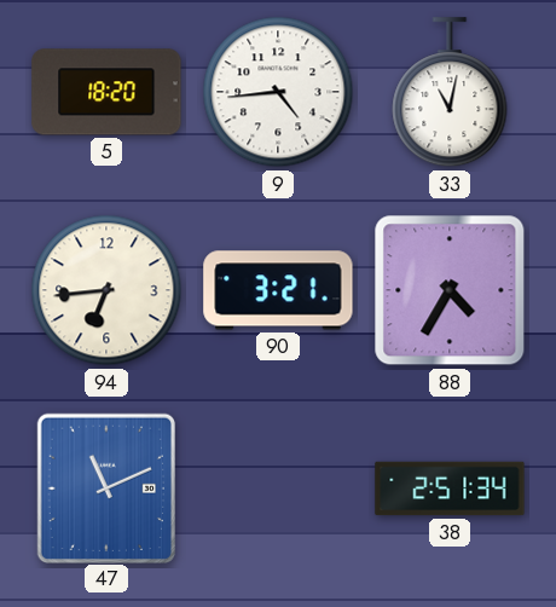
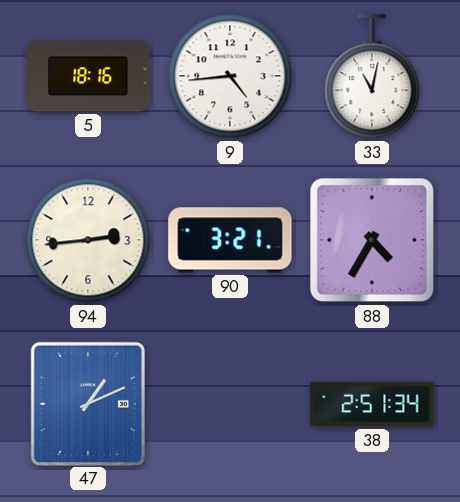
5: 18:20 -> 18:16
94: 6:44 -> 2:44
47: 11:11 -> 1:11
